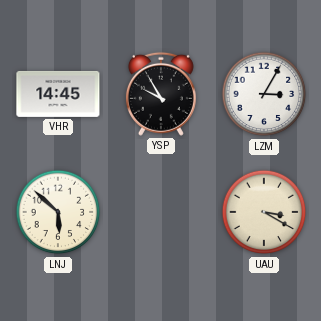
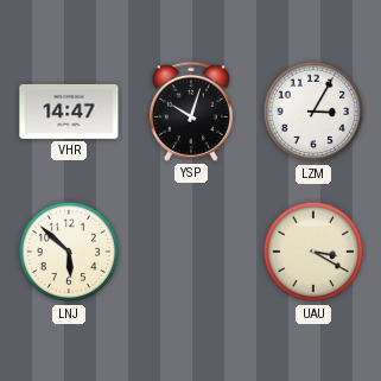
VHR: 14:45 -> 14:47
YSP: 9:55 -> 10:03
